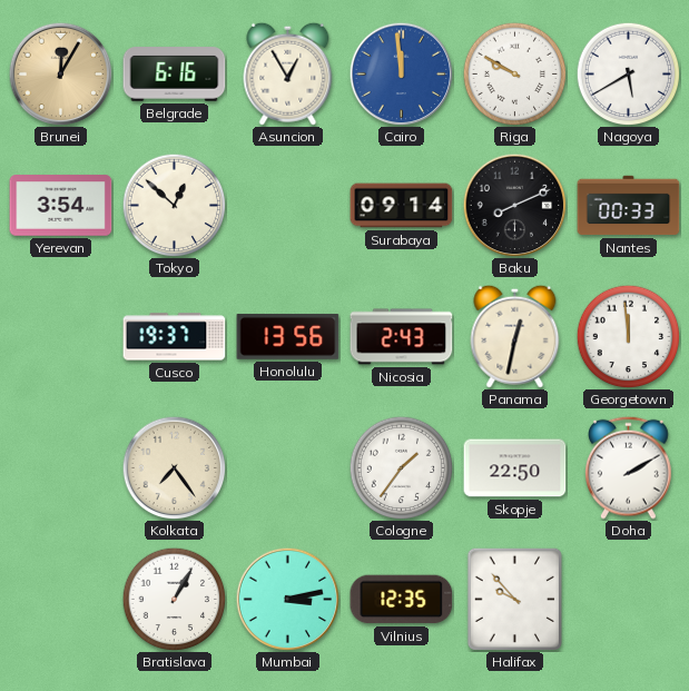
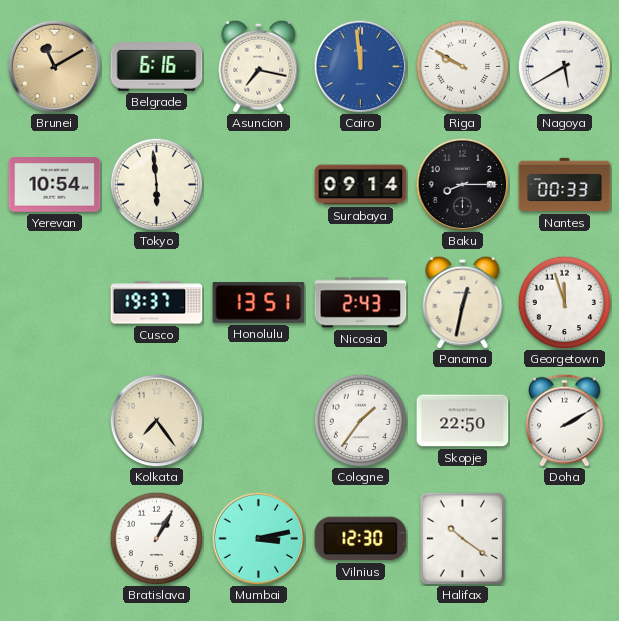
Brunei: 12:05 -> 11:10
Asuncion: 12:55 -> 7:17
Yerevan: 3:54 -> 10:54
Tokyo: 12:52 -> 5:59
Baku: 8:11 -> 8:15
Honolulu: 13:56 -> 13:51
Georgetown: 11:59 -> 11:57
Vilnius: 12:35 -> 12:30
Halifax: 9:53 -> 10:21
